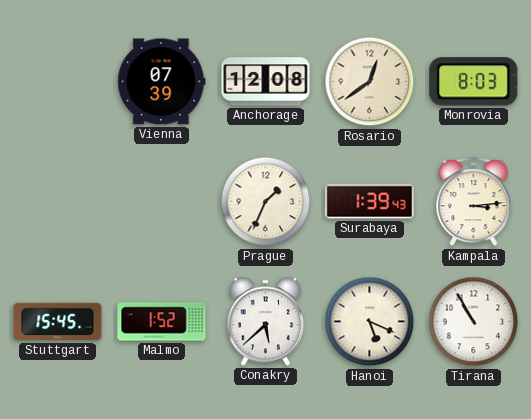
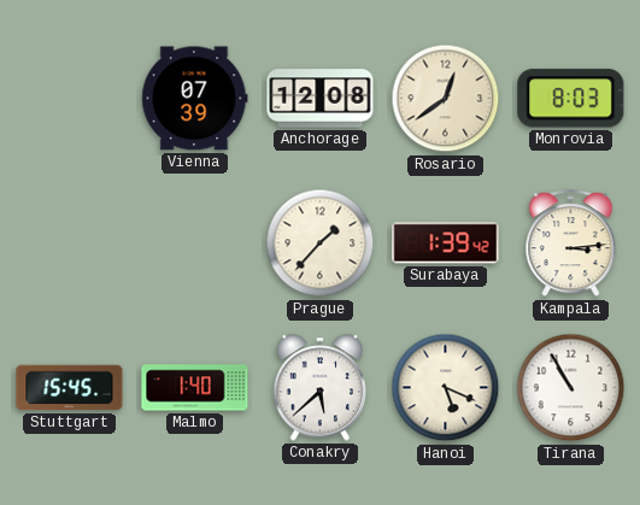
Prague: 1:34 -> 1:37
Surabaya: 1:39:43 -> 1:39:42
Malmo: 1:52 -> 1:40
